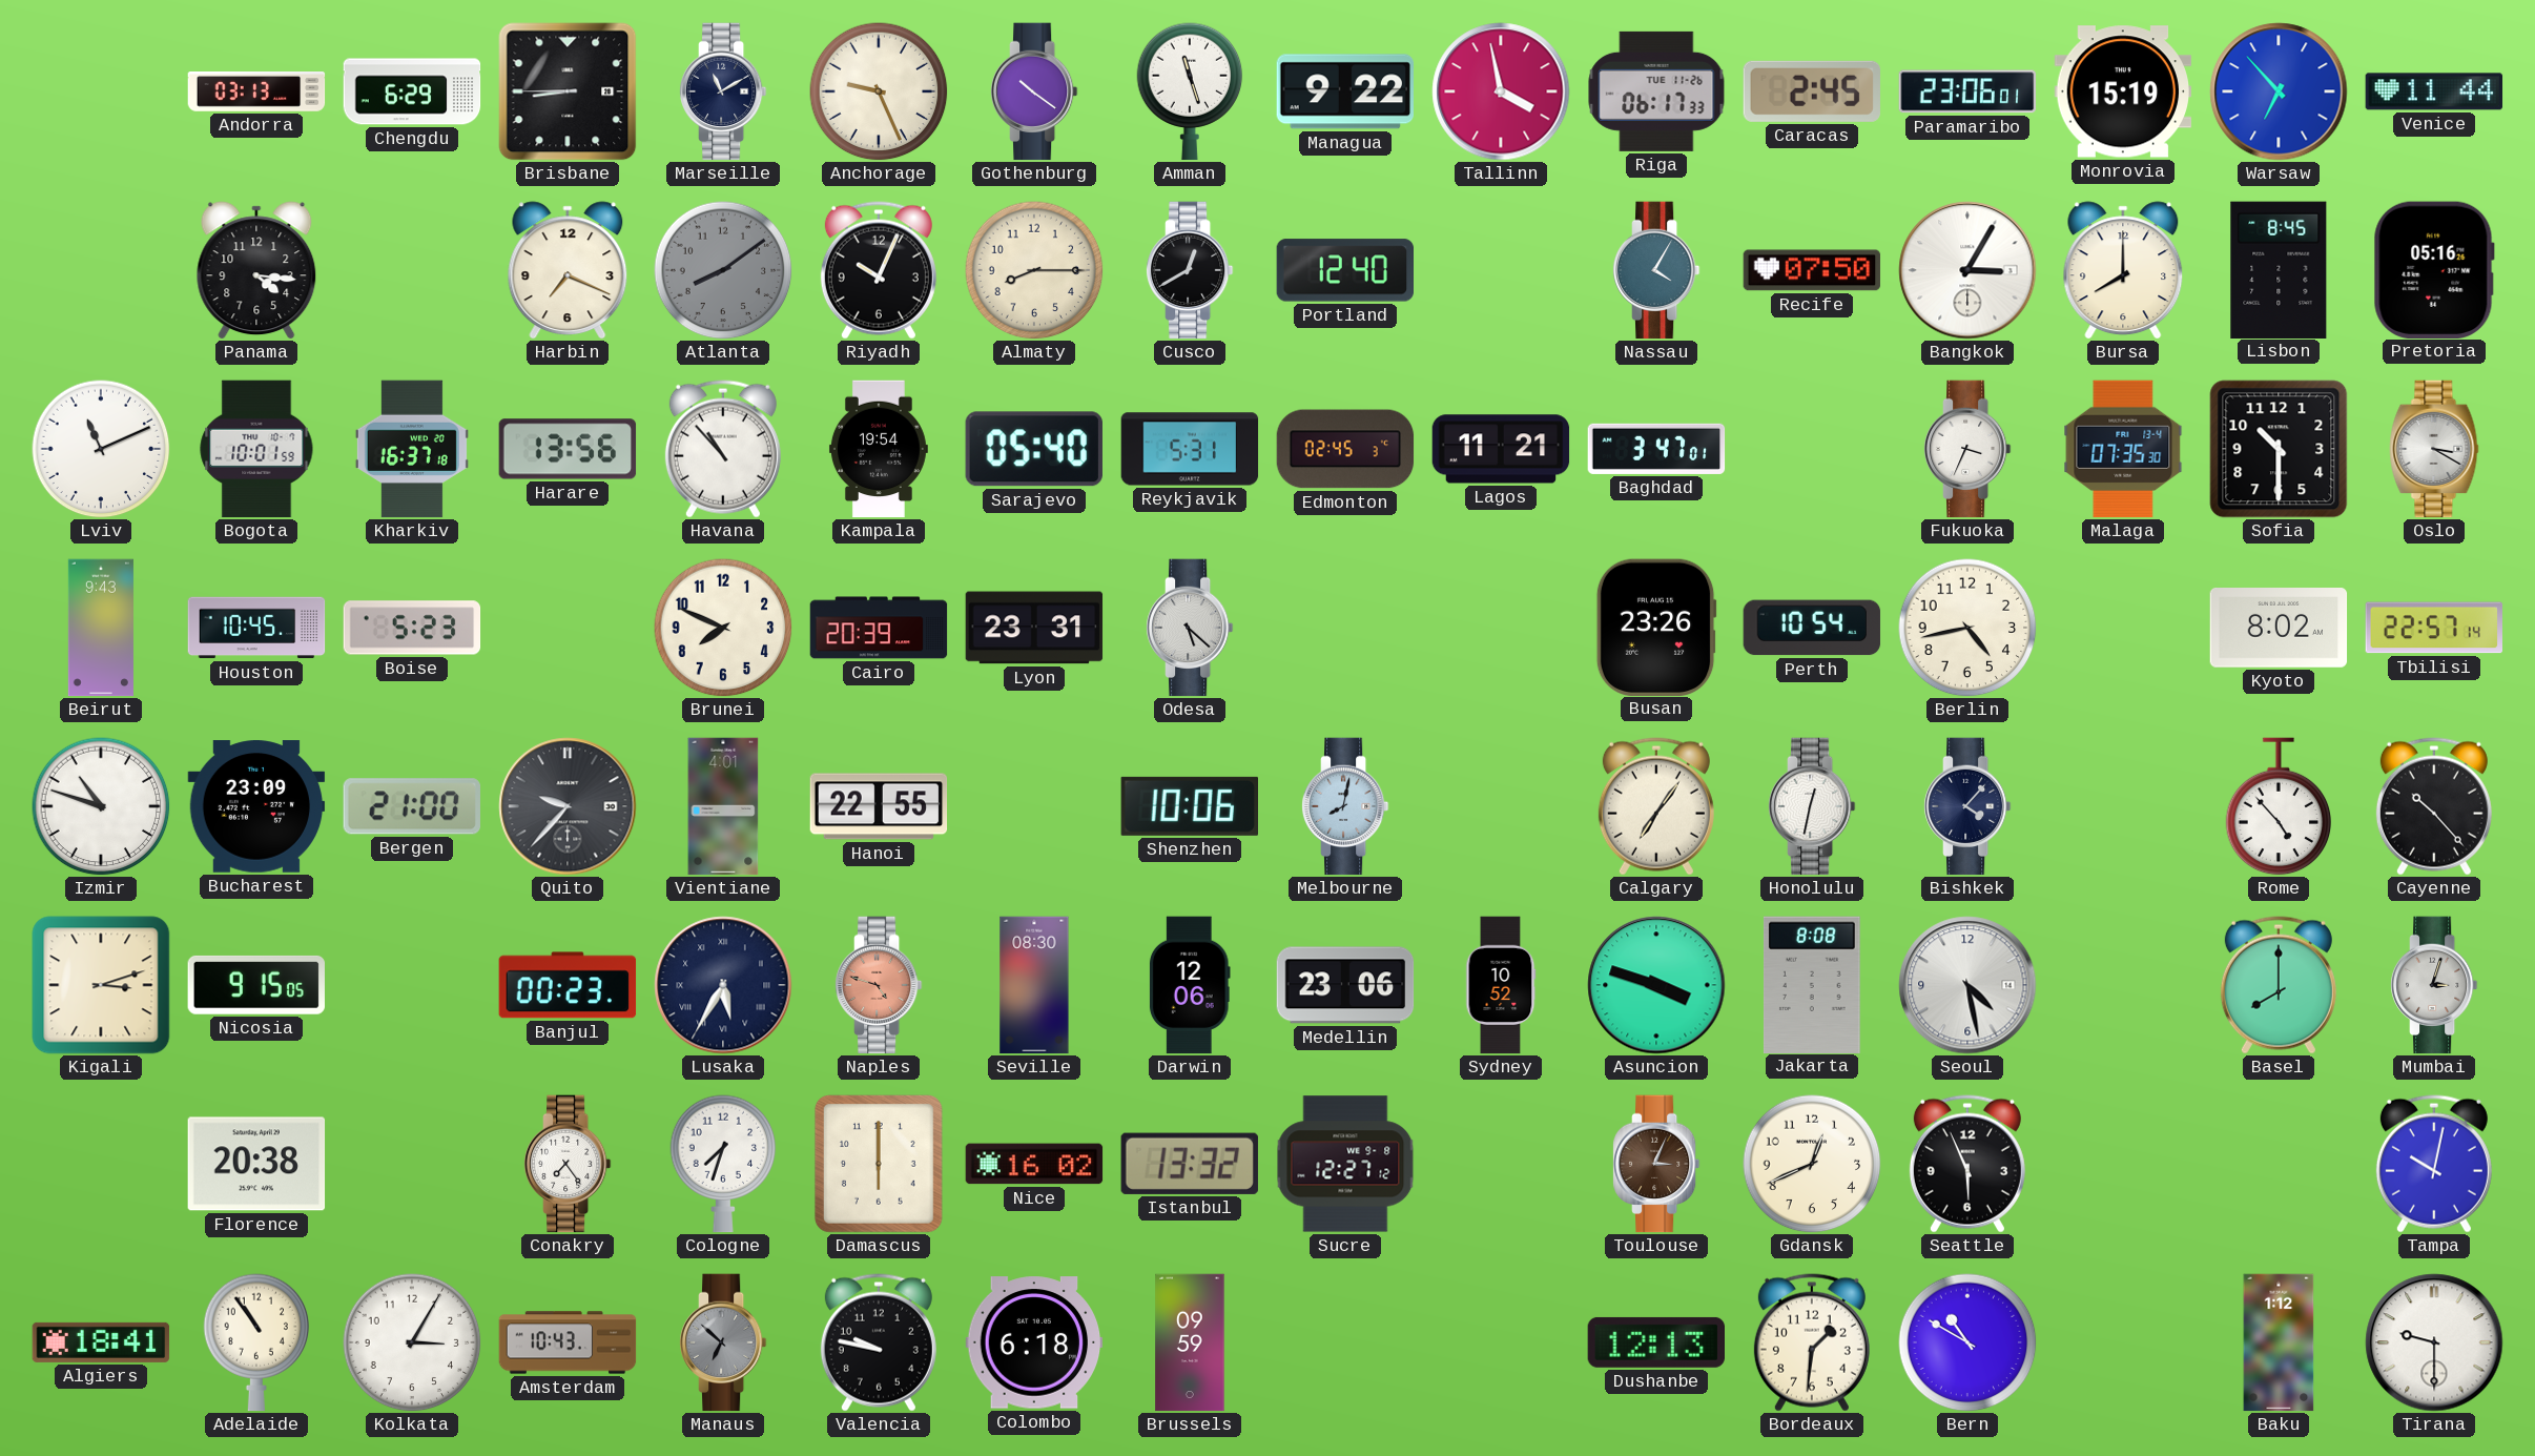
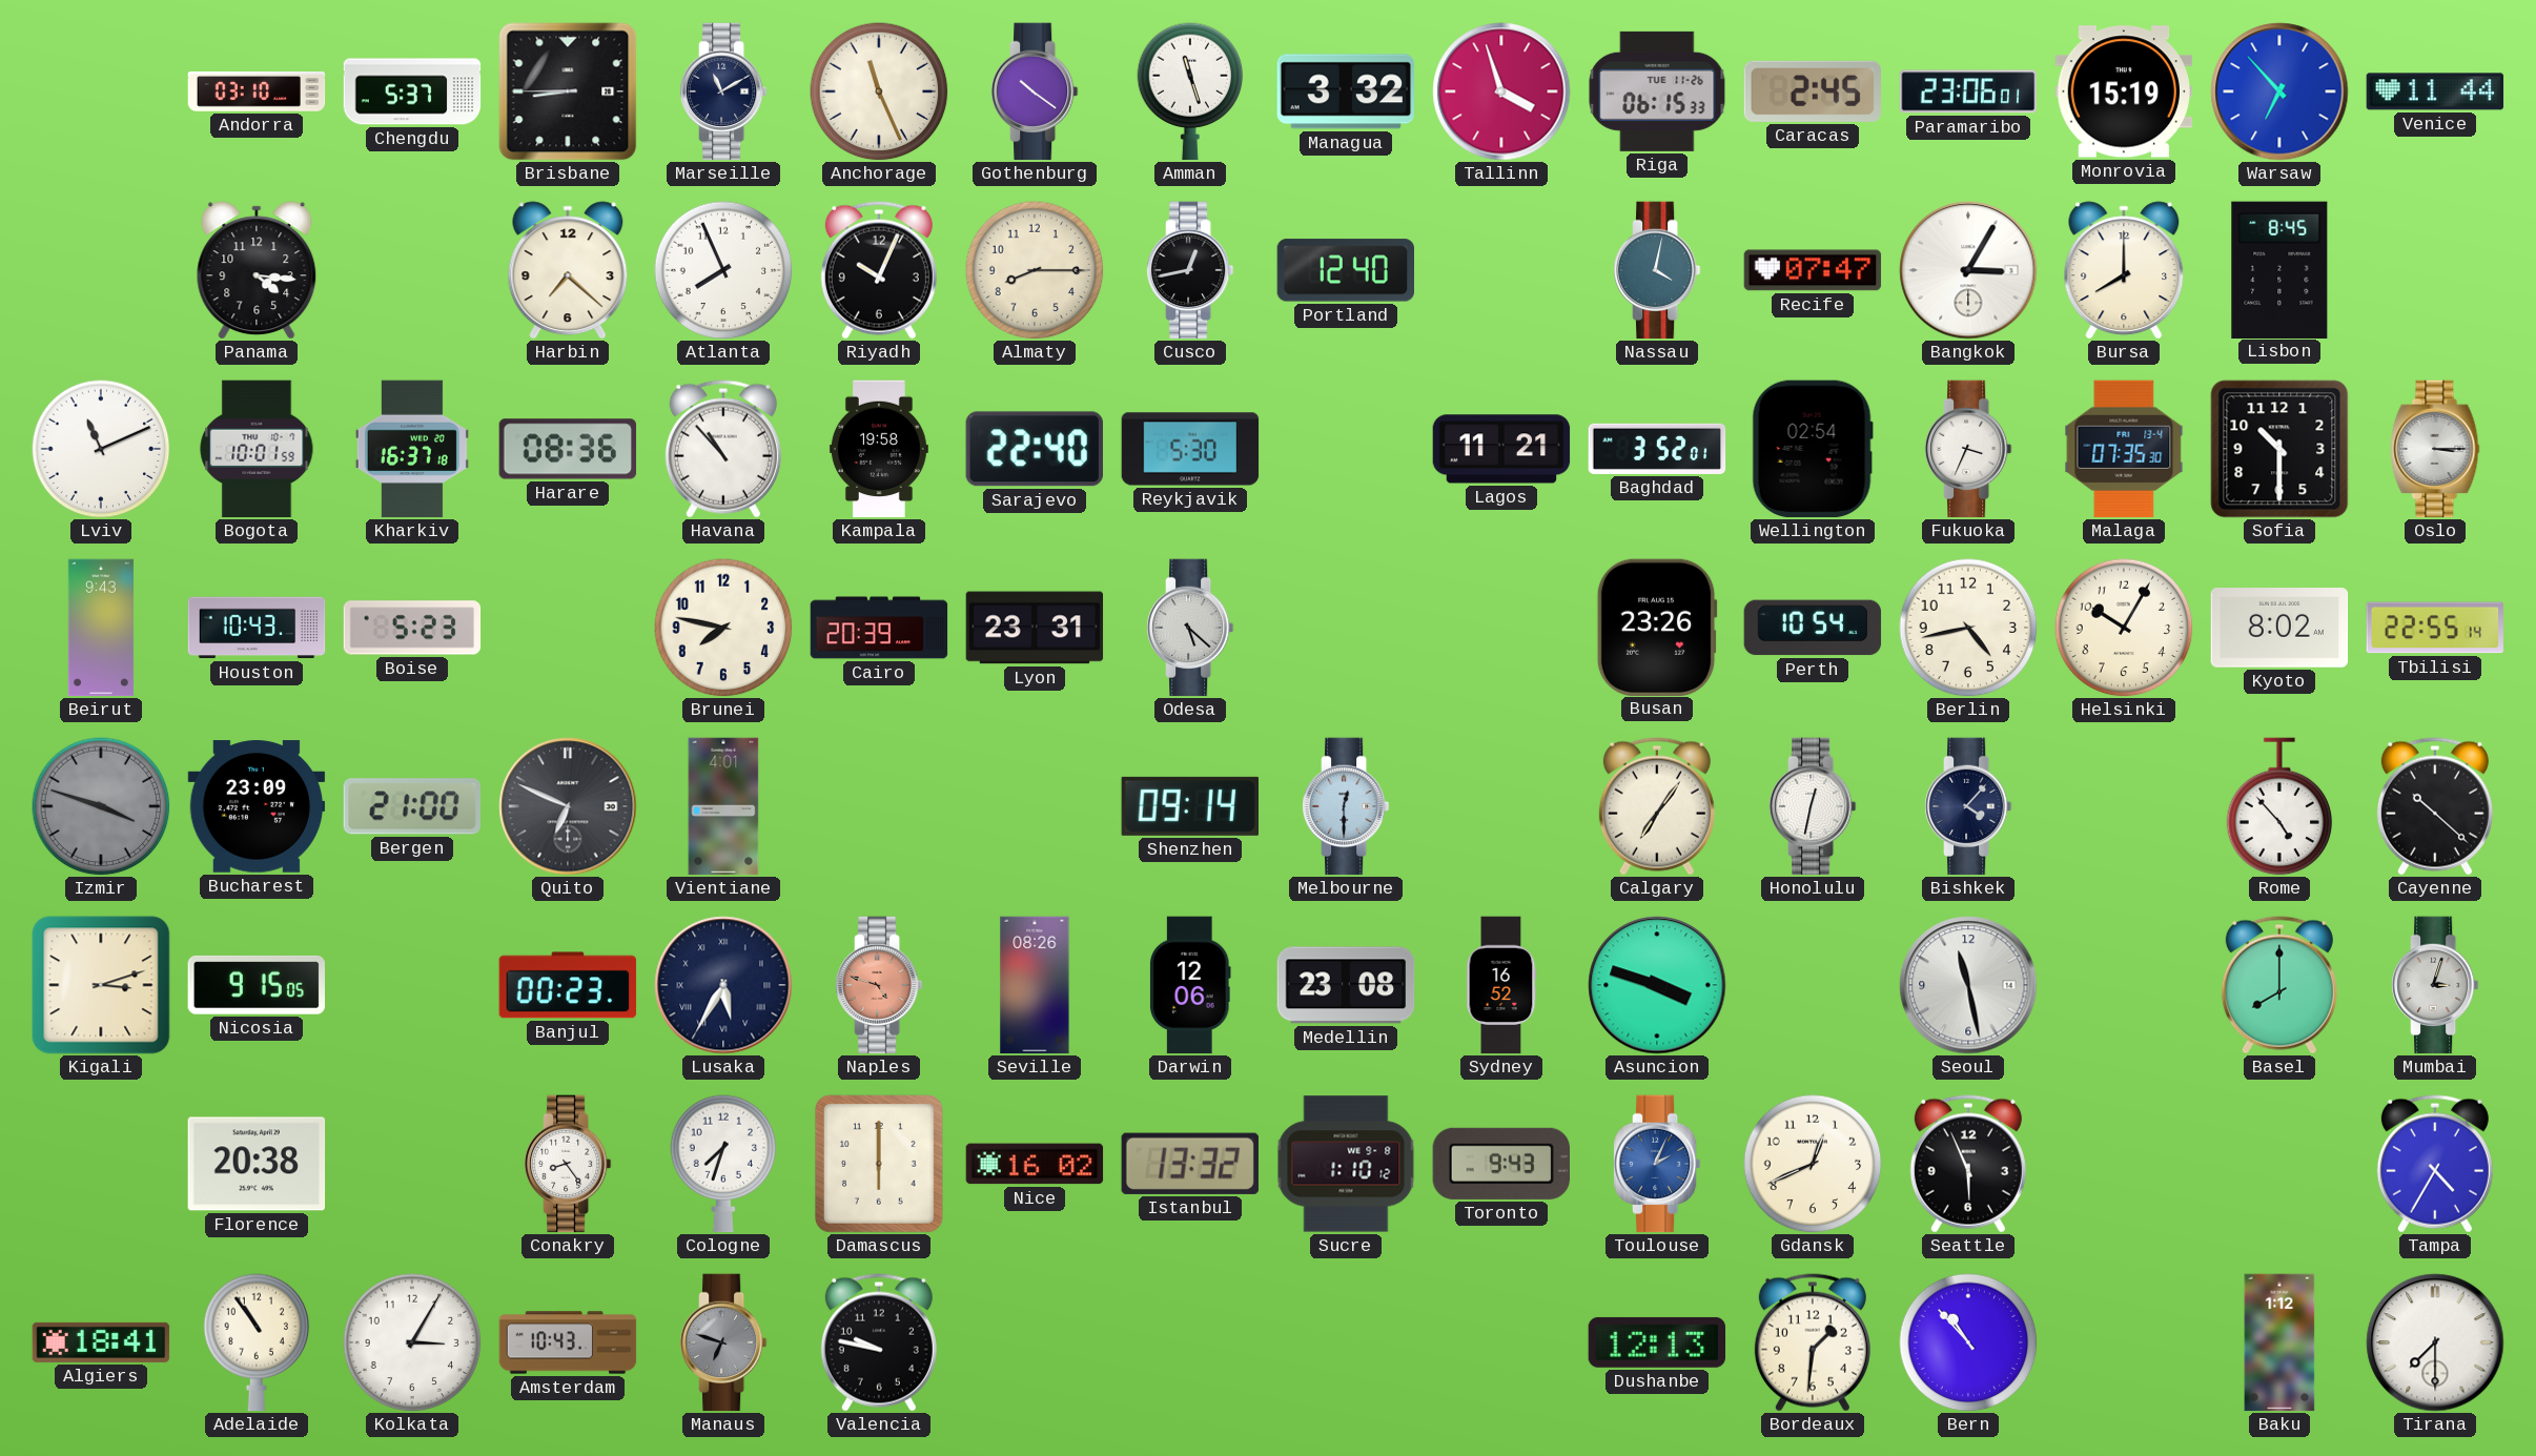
Andorra: 03:13 -> 03:10
Chengdu: 6:29 -> 5:37
Anchorage: 9:26 -> 11:26
Managua: 9:22 -> 3:32
Tallinn: 3:58 -> 3:57
Riga: 06:17 -> 06:15
Harbin: 7:19 -> 7:22
Atlanta: 8:09 -> 7:56
Atlanta dial: grey -> white
Cusco: 12:40 -> 12:43
Nassau: 4:05 -> 4:02
Recife: 07:50 -> 07:47
Pretoria: 05:16 -> none
Harare: 13:56 -> 08:36
Kampala: 19:54 -> 19:58
Sarajevo: 05:40 -> 22:40
Reykjavik: 5:31 -> 5:30
Edmonton: 02:45 -> none
Baghdad: 3:47 -> 3:52
Wellington: none -> 02:54
Oslo: 3:20 -> 3:15
Houston: 10:45 -> 10:43
Brunei: 7:49 -> 7:47
Helsinki: none -> 10:05
Tbilisi: 22:57 -> 22:55
Izmir: 10:48 -> 3:48
Izmir dial: white -> grey
Quito: 9:37 -> 6:49
Hanoi: 22:55 -> none
Shenzhen: 10:06 -> 09:14
Melbourne: 8:02 -> 12:30
Cayenne: 10:23 -> 10:22
Seville: 08:30 -> 08:26
Medellin: 23:06 -> 23:08
Sydney: 10:52 -> 16:52
Jakarta: 8:08 -> none
Seoul: 4:28 -> 11:28
Conakry: 7:24 -> 8:24
Sucre: 12:27 -> 1:10
Toronto: none -> 9:43
Toulouse: 3:04 -> 2:04
Toulouse dial: brown -> blue
Tampa: 10:02 -> 4:35
Manaus: 6:52 -> 6:48
Colombo: 6:18 -> none
Brussels: 09:59 -> none
Bern: 10:50 -> 10:53
Tirana: 9:30 -> 7:30
